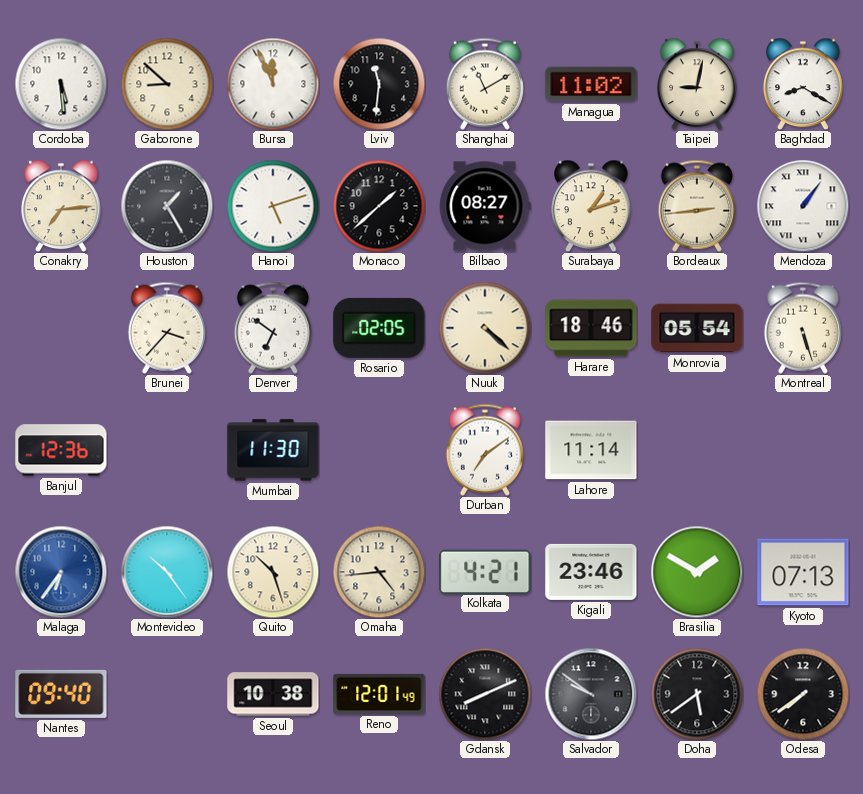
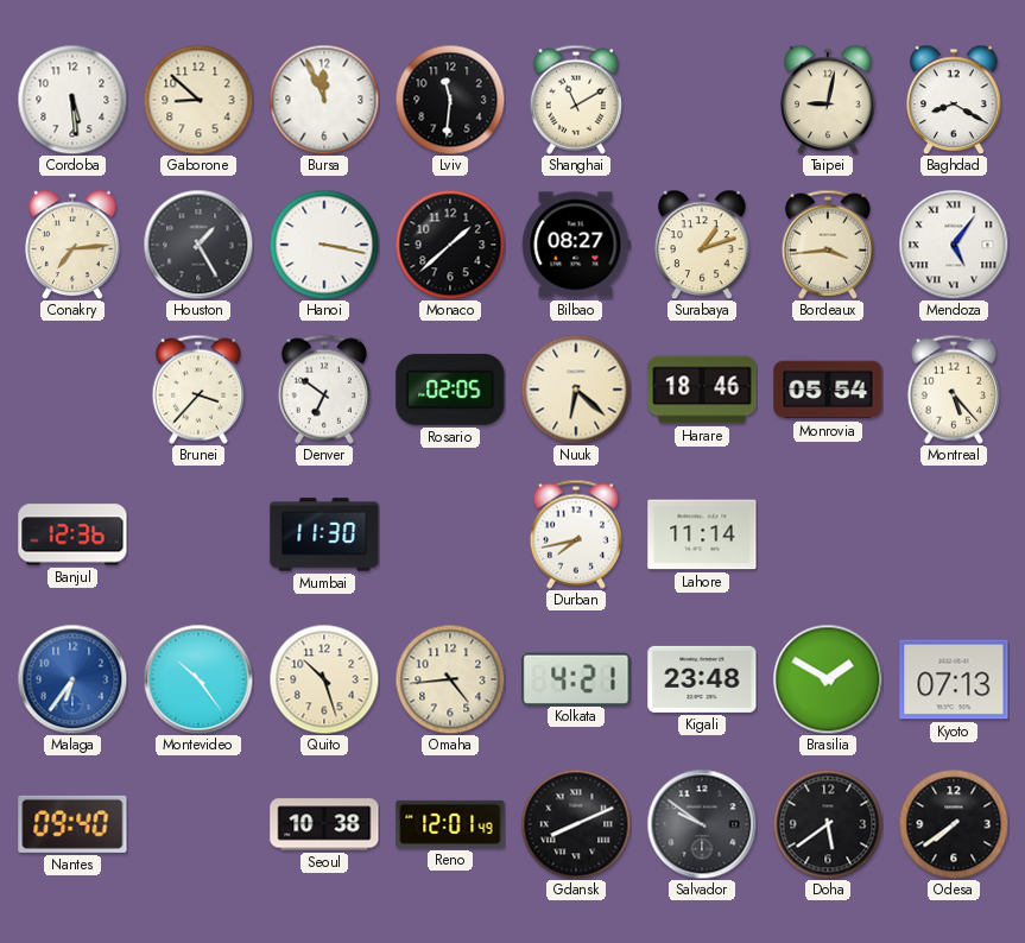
Managua: 11:02 -> none
Hanoi: 5:12 -> 3:17
Bordeaux: 2:44 -> 3:44
Mendoza: 1:06 -> 5:06
Nuuk: 4:22 -> 6:22
Montreal: 5:27 -> 5:23
Durban: 7:09 -> 7:43
Kigali: 23:46 -> 23:48
